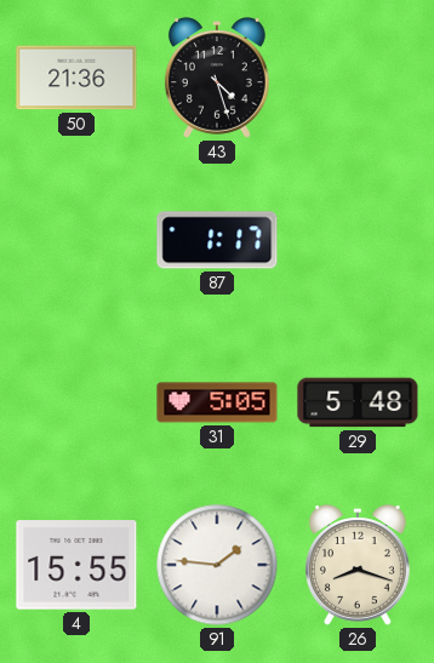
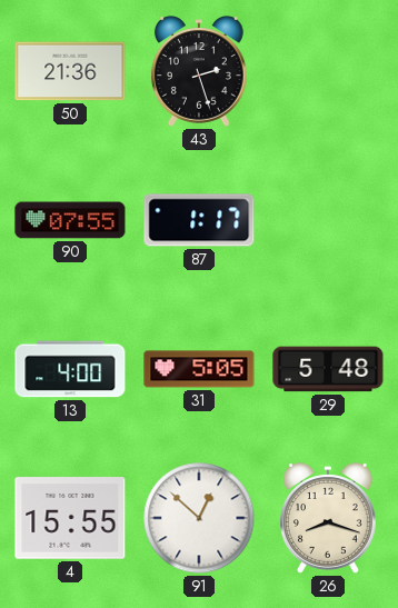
43: 4:27 -> 2:27
90: none -> 07:55
13: none -> 4:00
91: 1:46 -> 12:52
